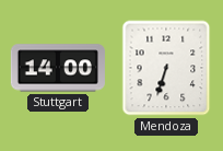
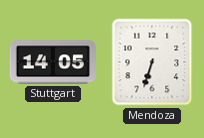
Stuttgart: 14:00 -> 14:05
